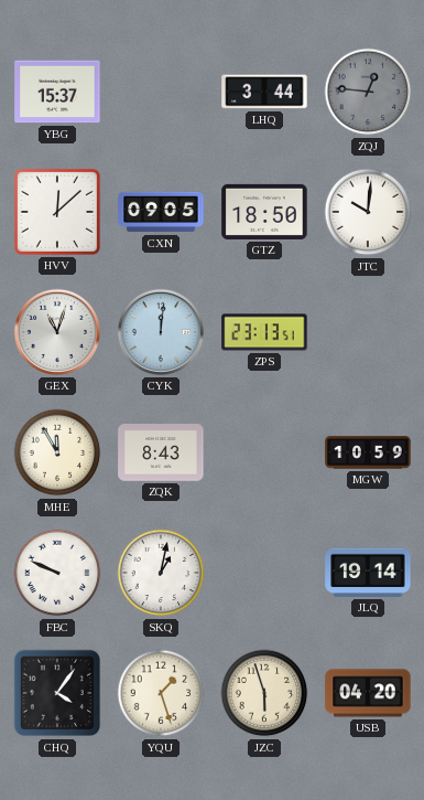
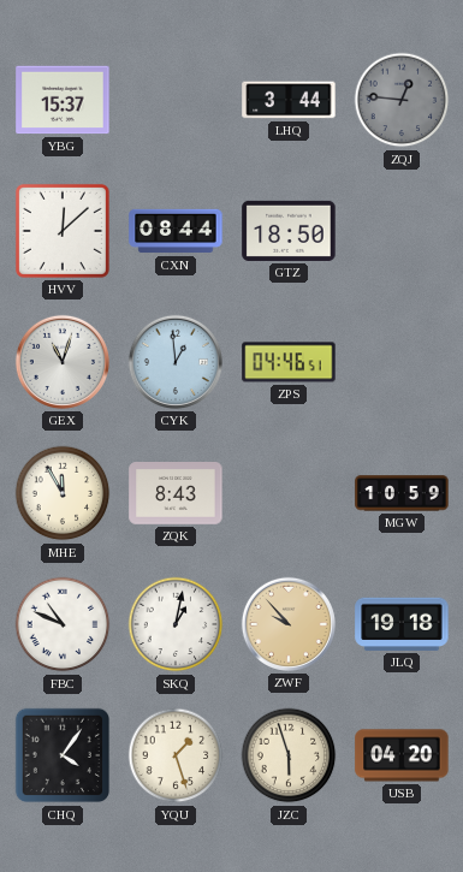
CXN: 09:05 -> 08:44
JTC: 10:01 -> none
CYK: 12:01 -> 12:59
ZPS: 23:13 -> 04:46
FBC: 9:49 -> 10:49
ZWF: none -> 9:53
JLQ: 19:14 -> 19:18
